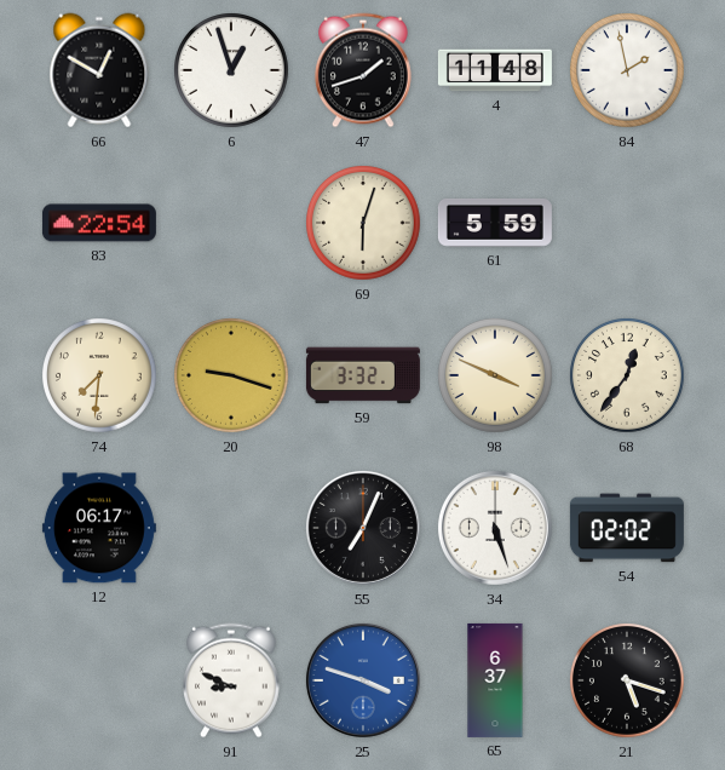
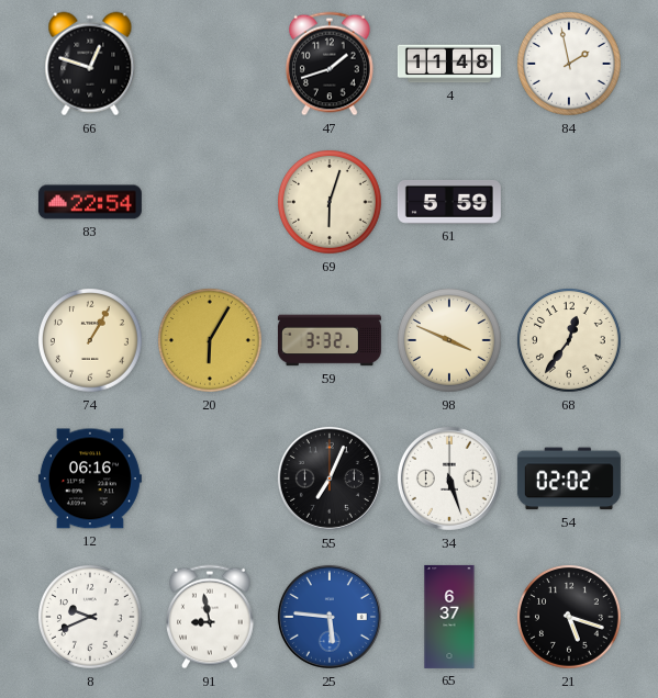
66: 12:50 -> 12:48
6: 12:57 -> none
74: 7:31 -> 1:05
20: 9:18 -> 6:05
12: 06:17 -> 06:16
8: none -> 9:41
91: 8:49 -> 8:58
25: 3:48 -> 5:46
